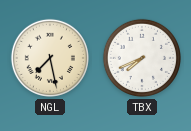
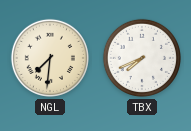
NGL: 7:28 -> 7:31
